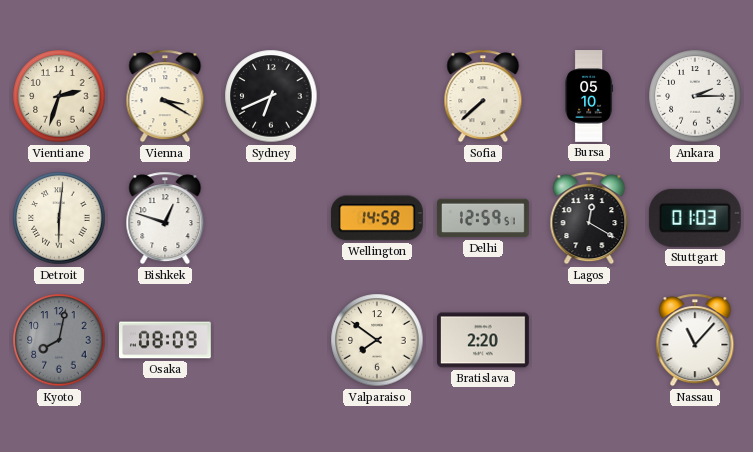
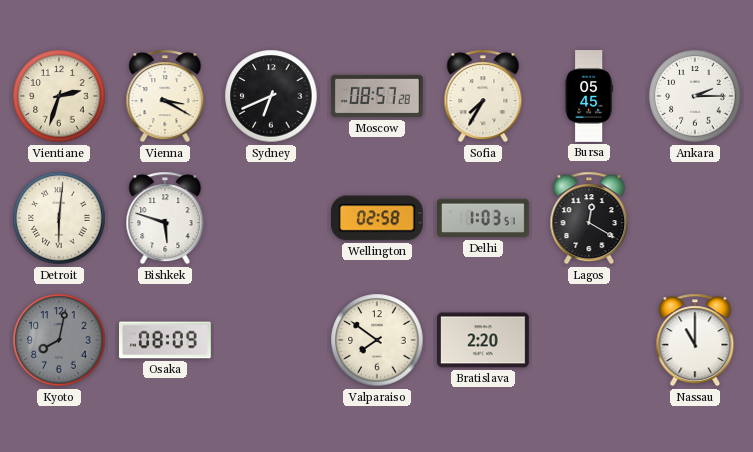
Moscow: none -> 08:57
Sofia: 7:38 -> 7:35
Bursa: 05:10 -> 05:45
Bishkek: 12:48 -> 5:48
Wellington: 14:58 -> 02:58
Delhi: 12:59 -> 1:03
Stuttgart: 01:03 -> none
Nassau: 11:07 -> 11:00
